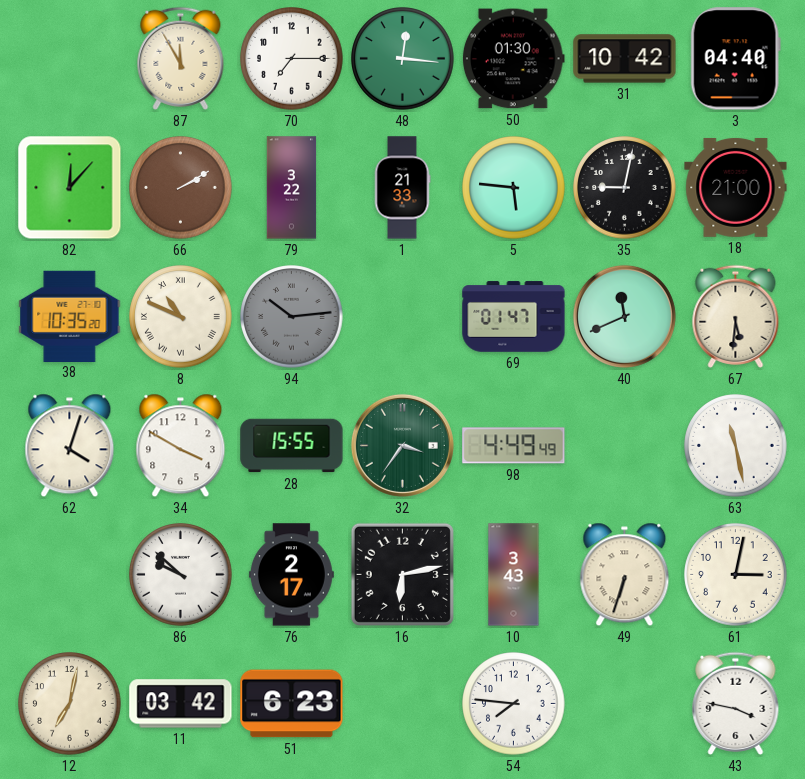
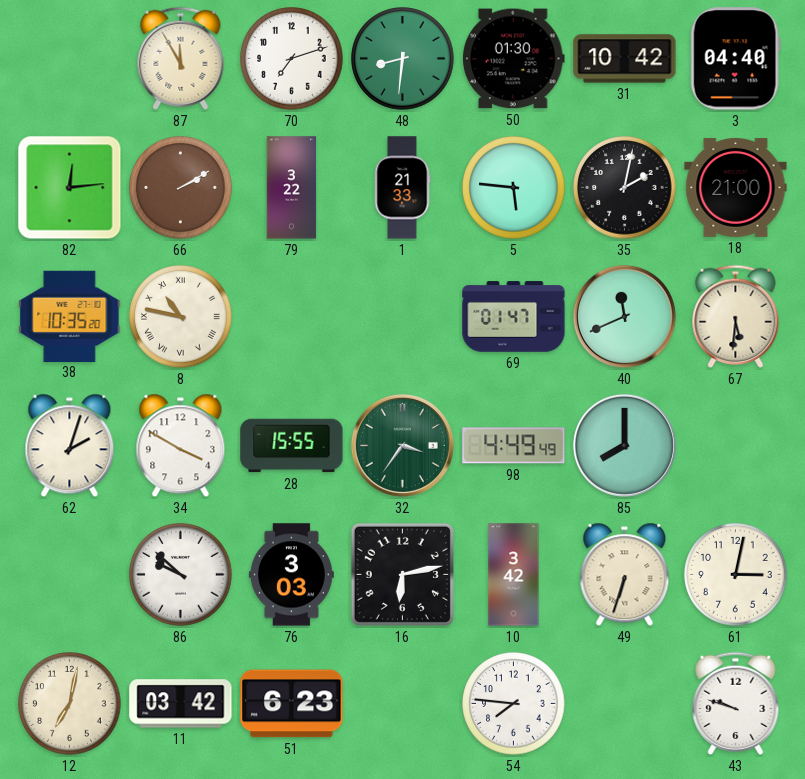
70: 7:15 -> 7:12
48: 12:16 -> 8:31
82: 12:07 -> 12:14
35: 9:02 -> 2:02
8: 10:49 -> 10:47
94: 10:14 -> none
62: 4:03 -> 2:03
85: none -> 8:00
63: 11:28 -> none
76: 2:17 -> 3:03
10: 3:43 -> 3:42
43: 3:47 -> 9:48
